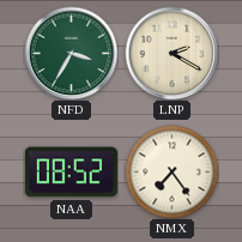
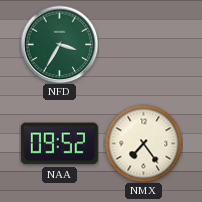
LNP: 2:20 -> none
NAA: 08:52 -> 09:52
